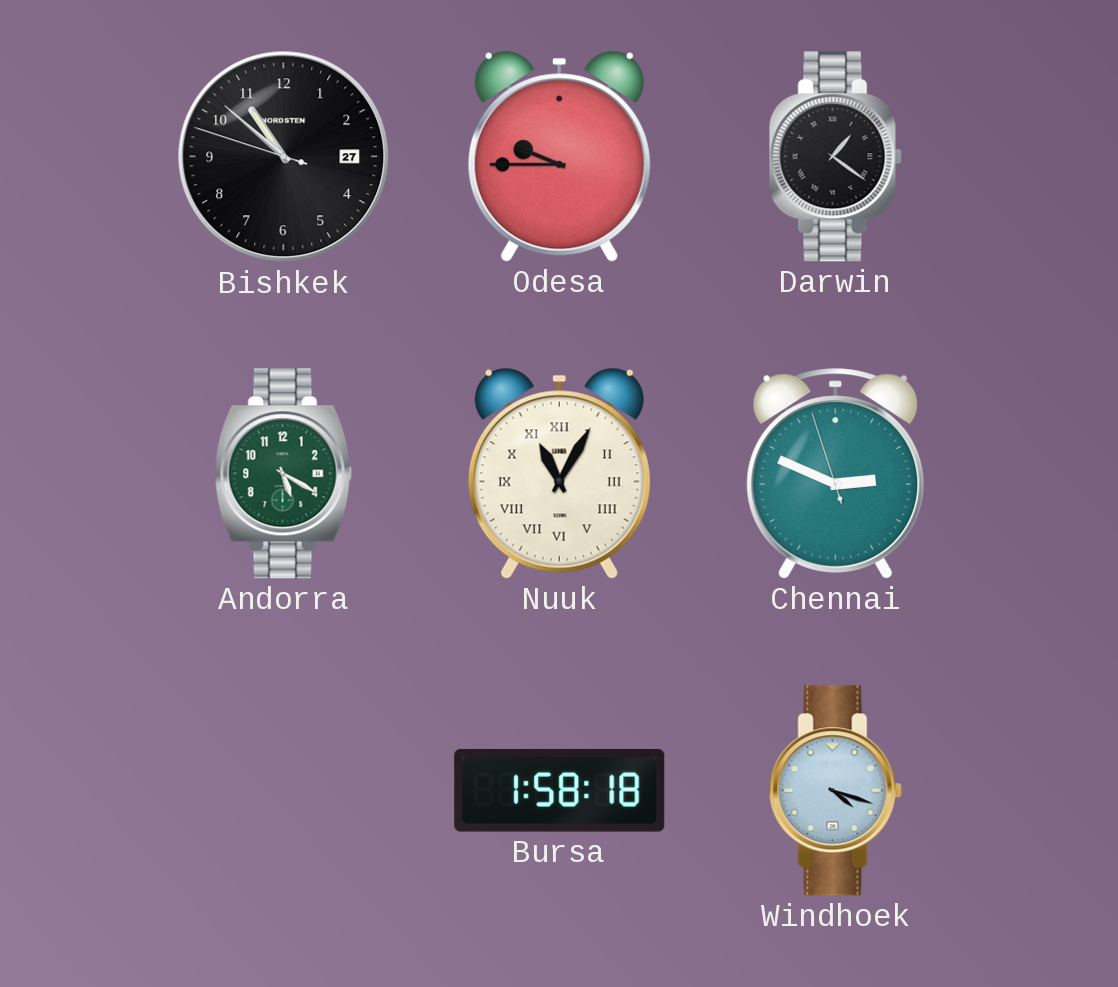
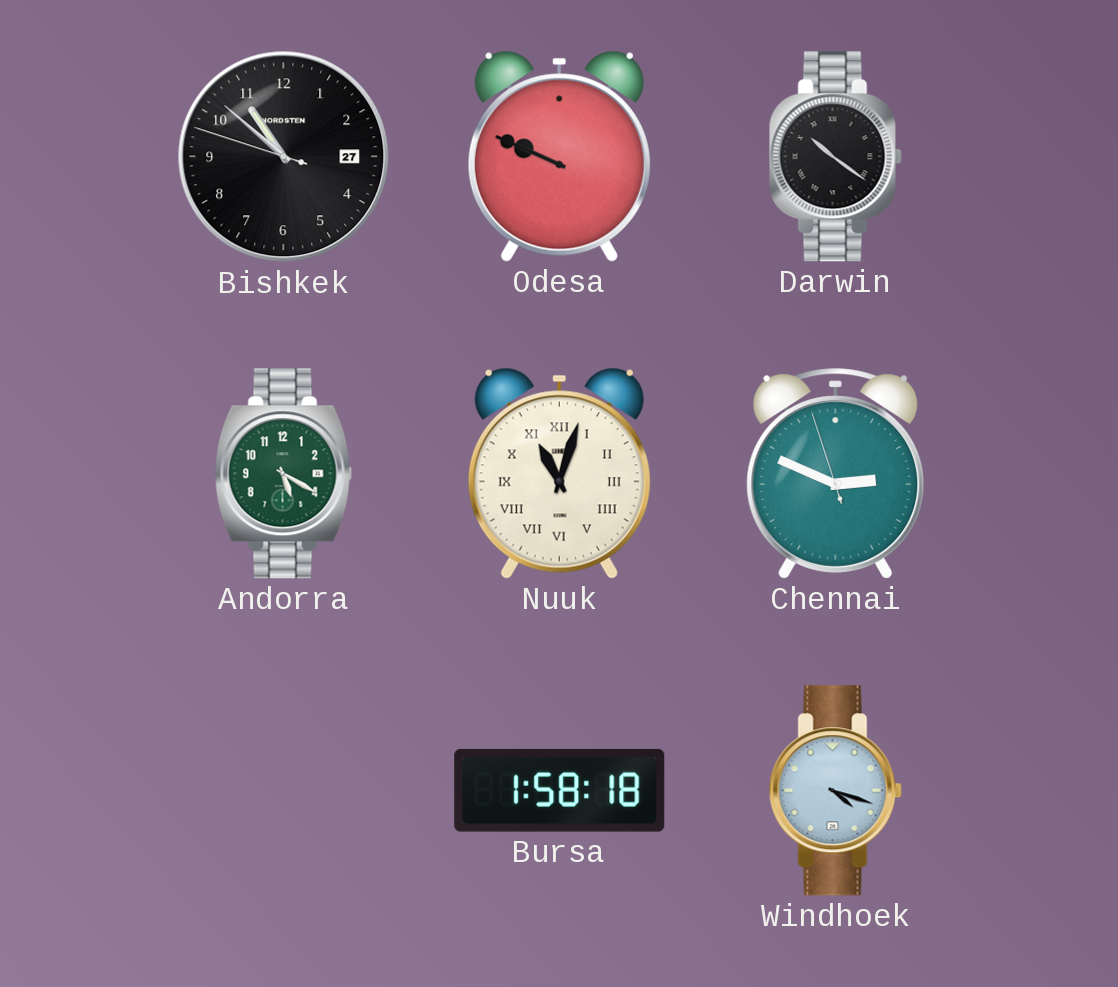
Odesa: 9:45 -> 9:49
Darwin: 1:21 -> 10:21
Nuuk: 11:05 -> 11:03
